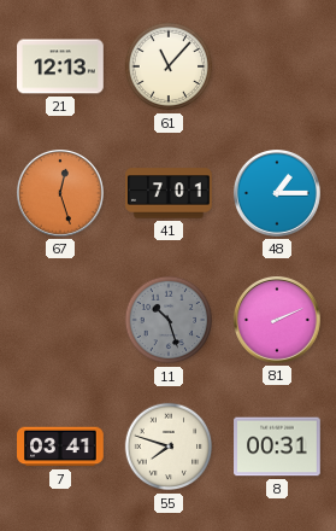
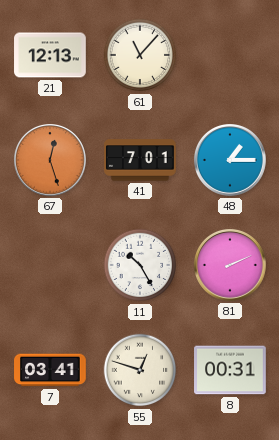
11: 10:27 -> 10:25
11 dial: grey -> white
55: 7:48 -> 12:48
